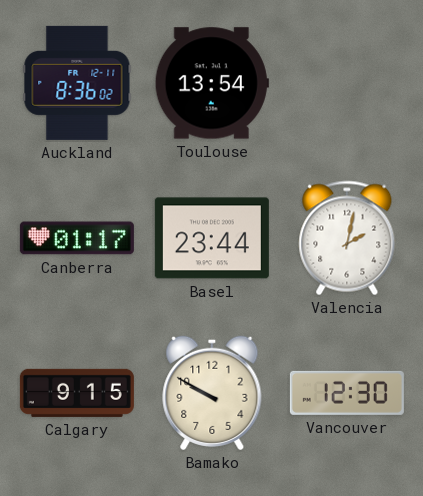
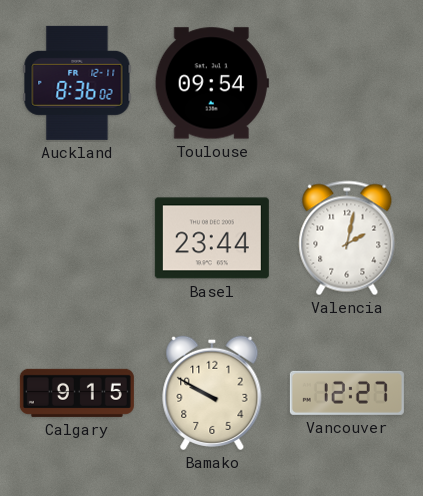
Toulouse: 13:54 -> 09:54
Canberra: 01:17 -> none
Vancouver: 12:30 -> 12:27
